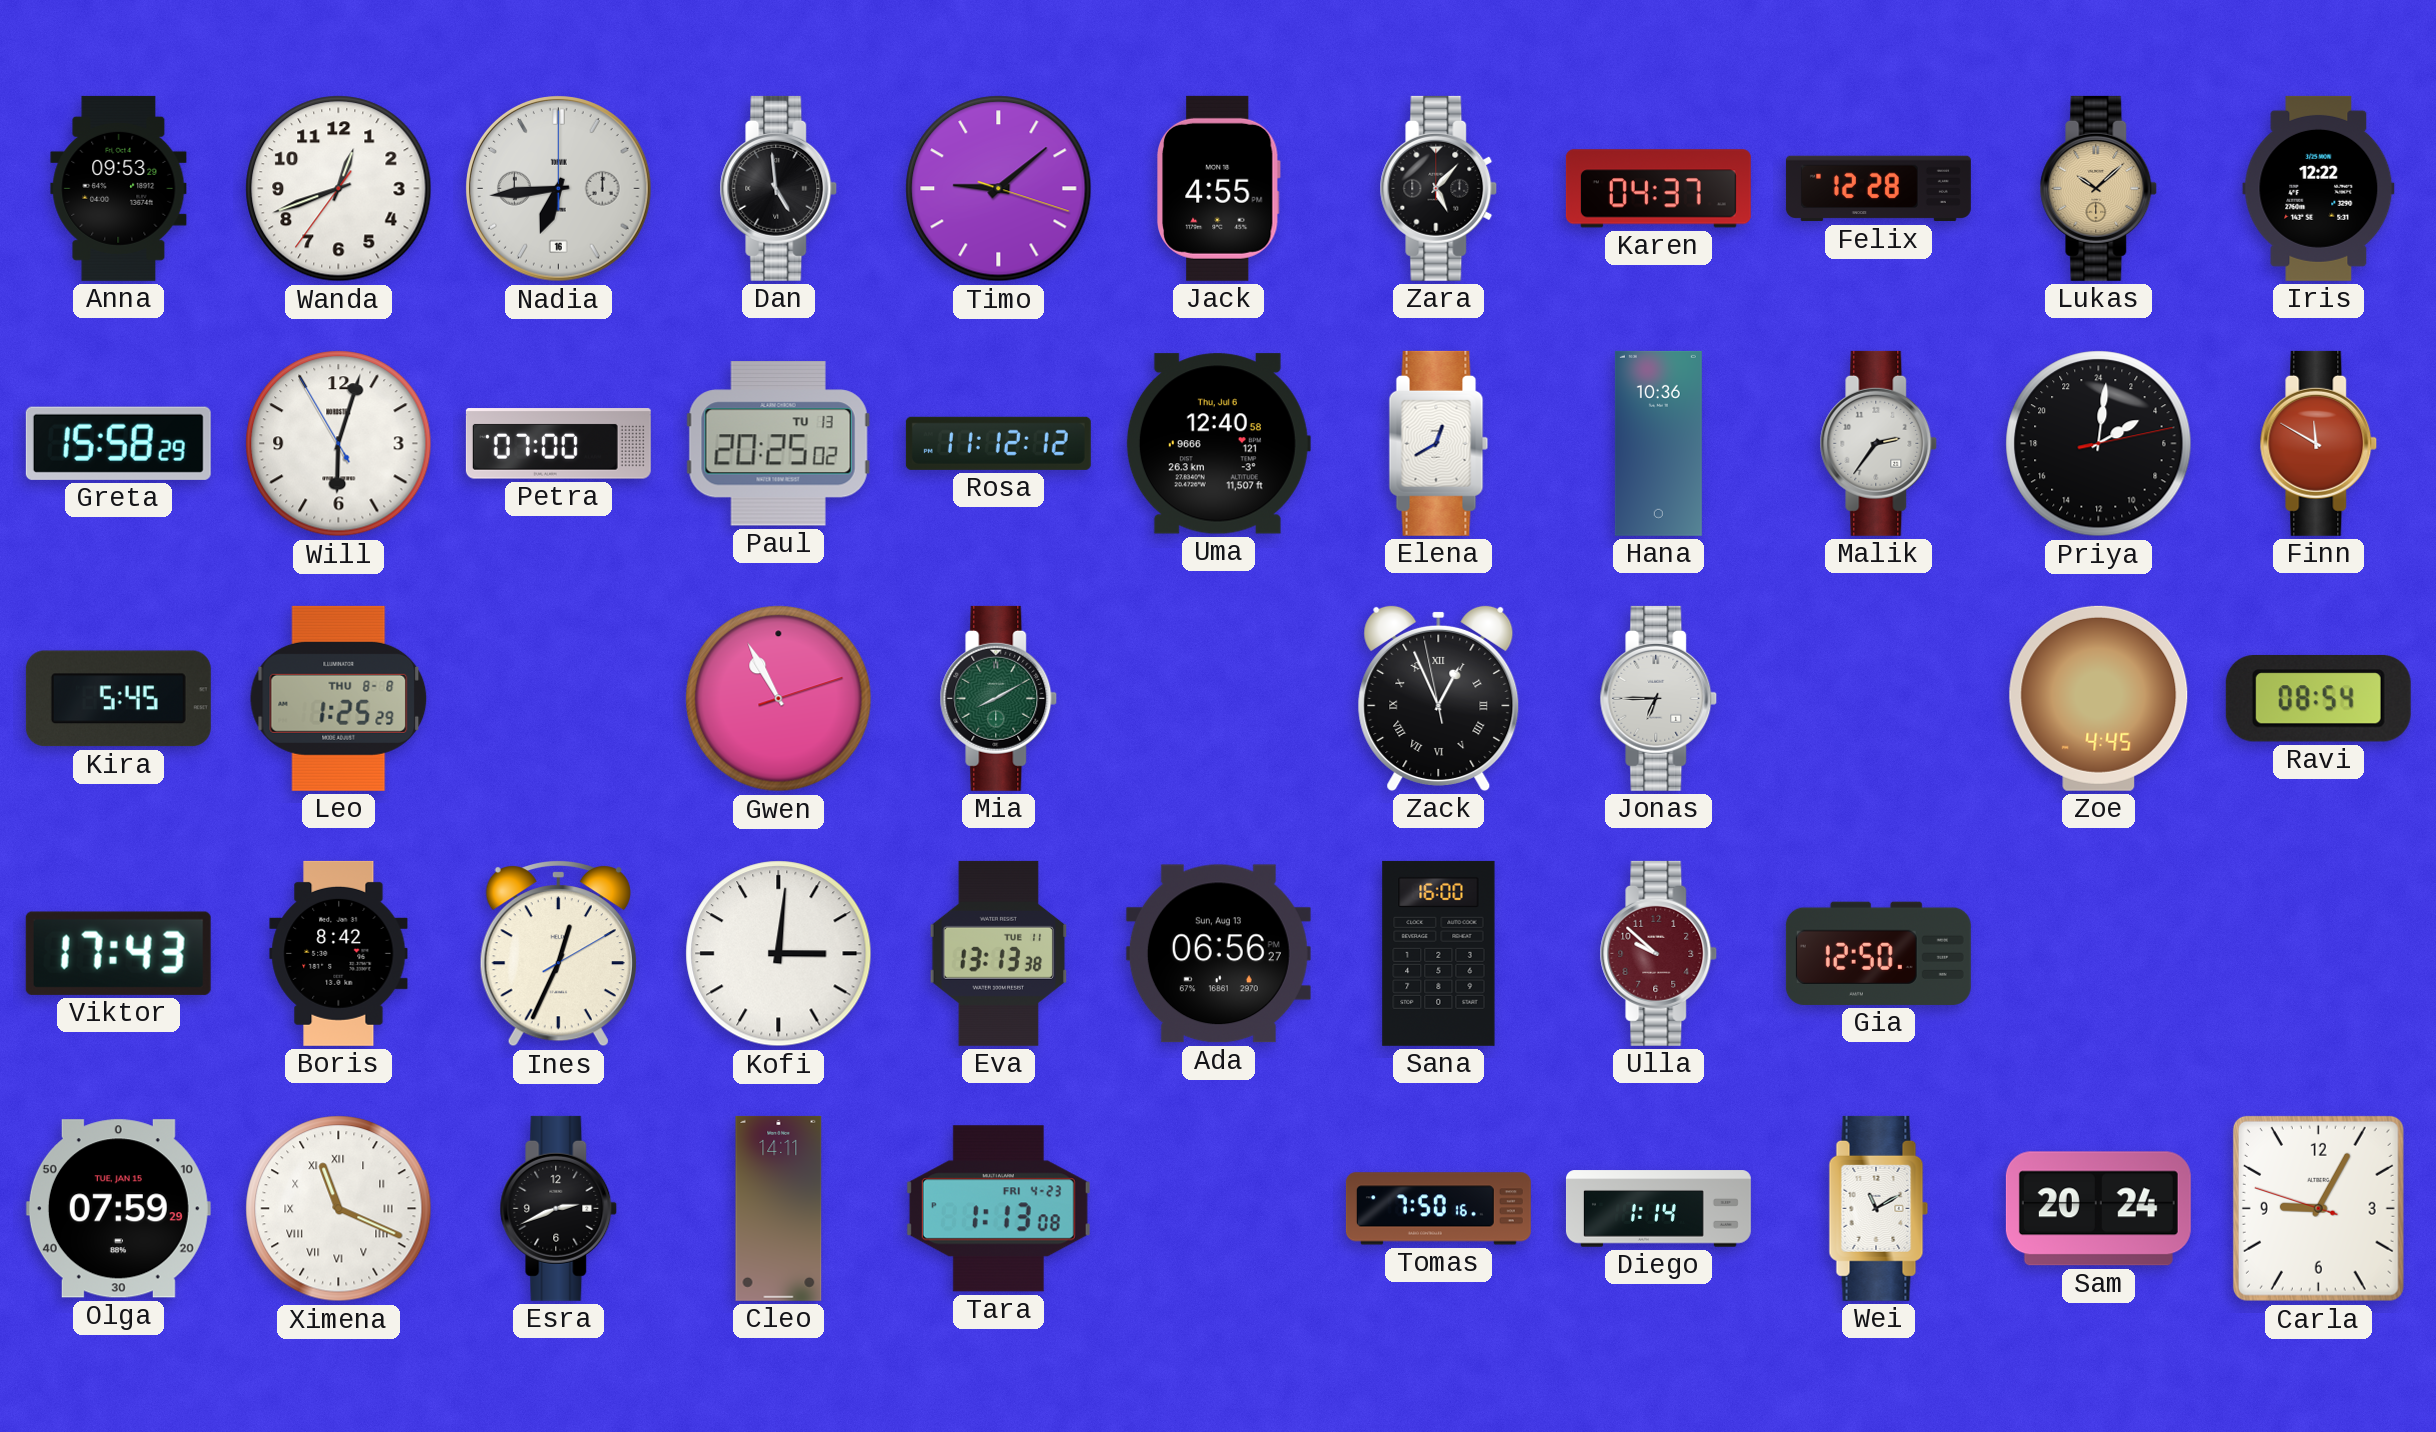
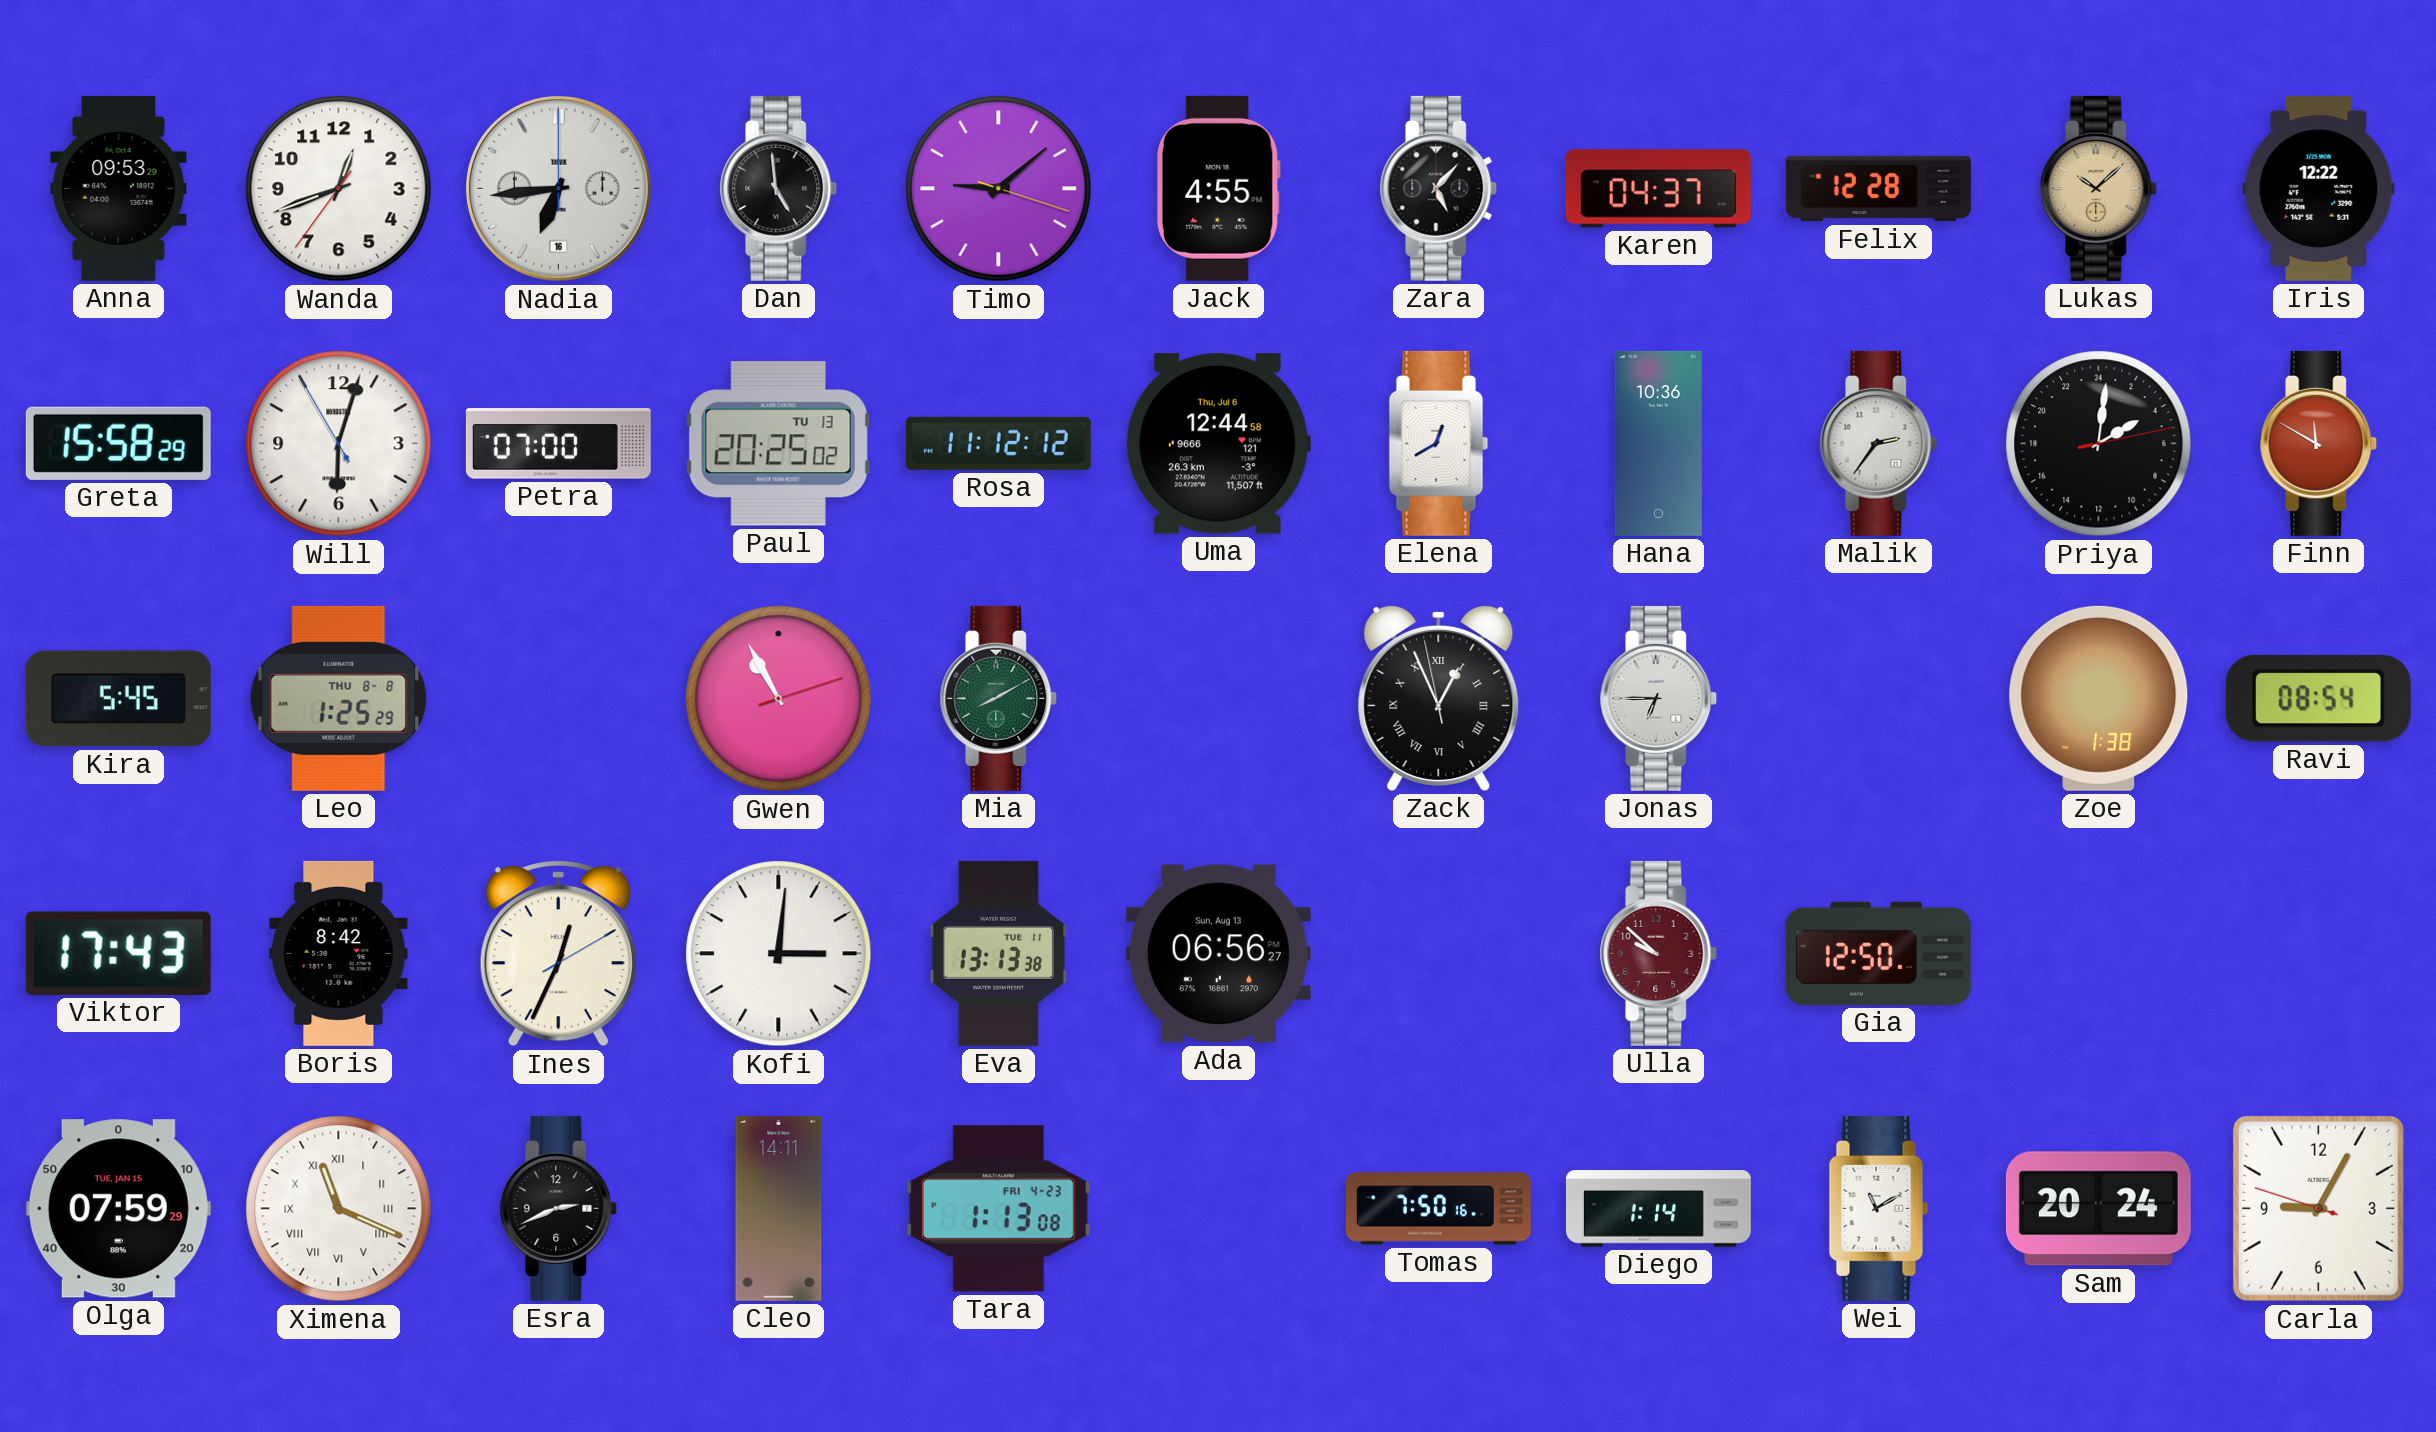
Uma: 12:40 -> 12:44
Zoe: 4:45 -> 1:38
Sana: 16:00 -> none
